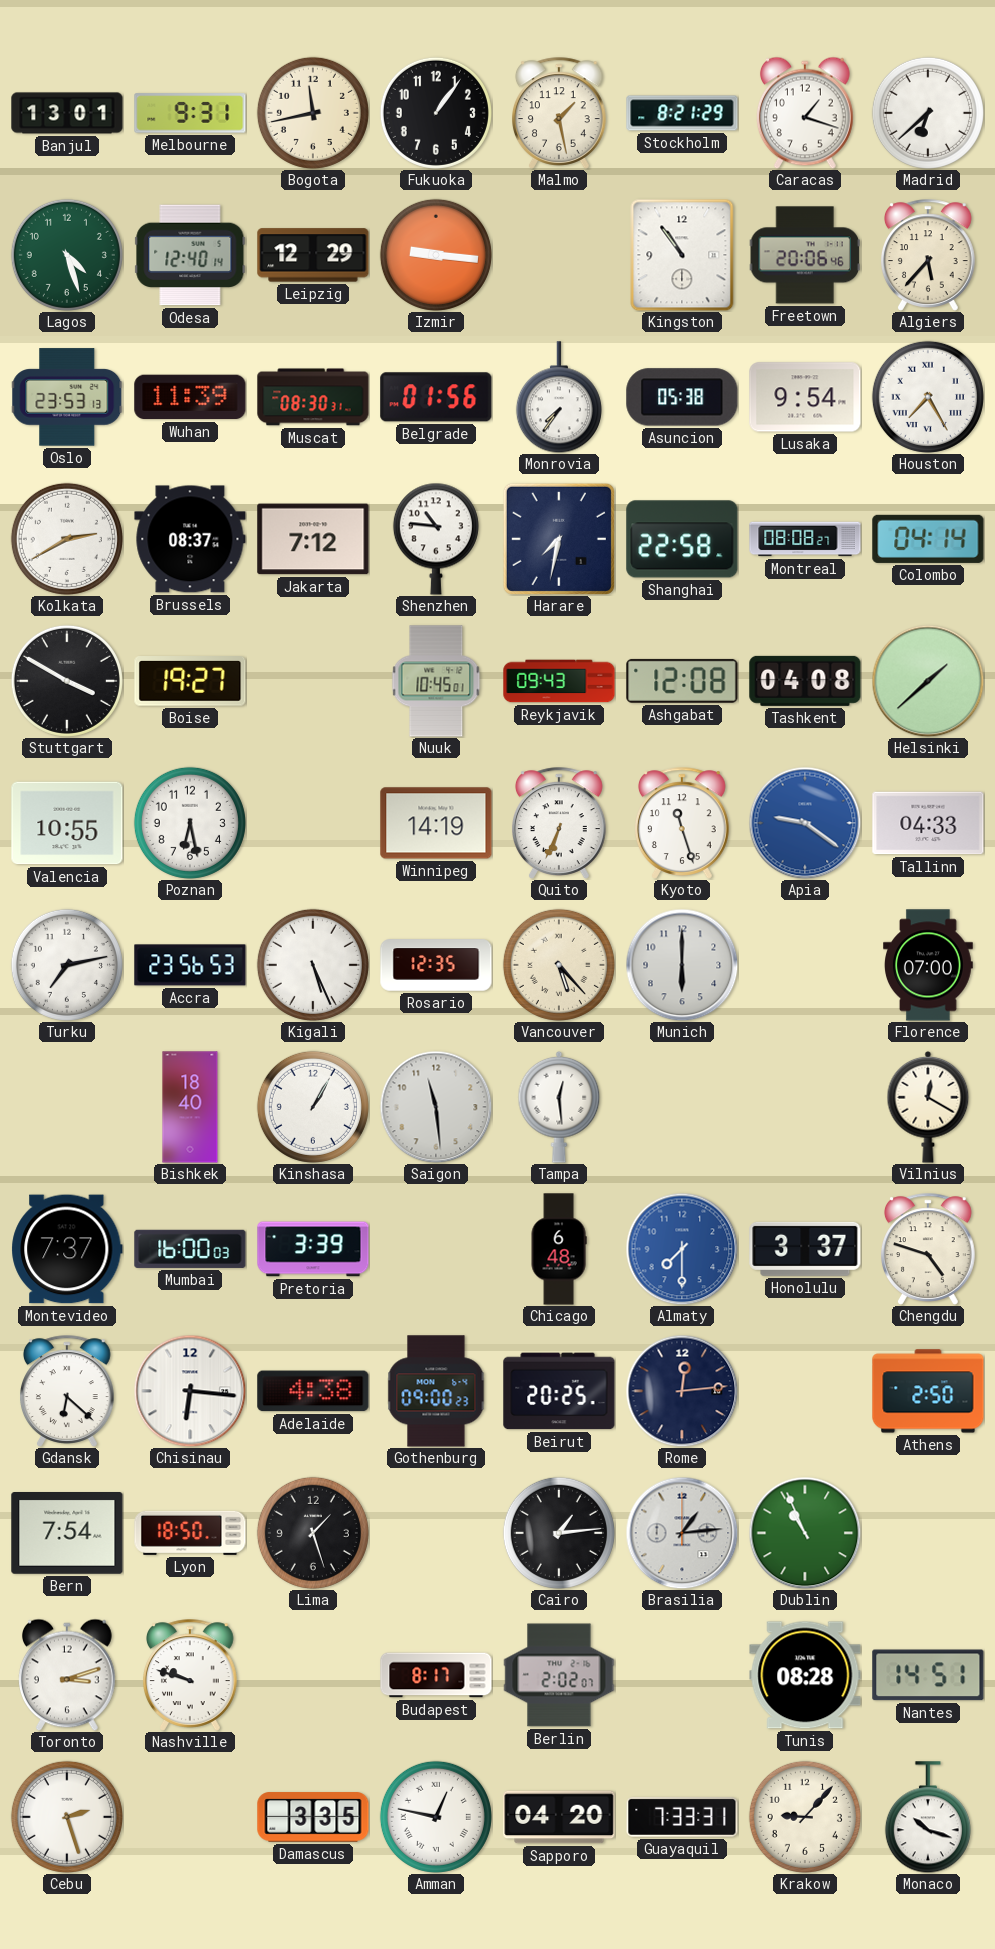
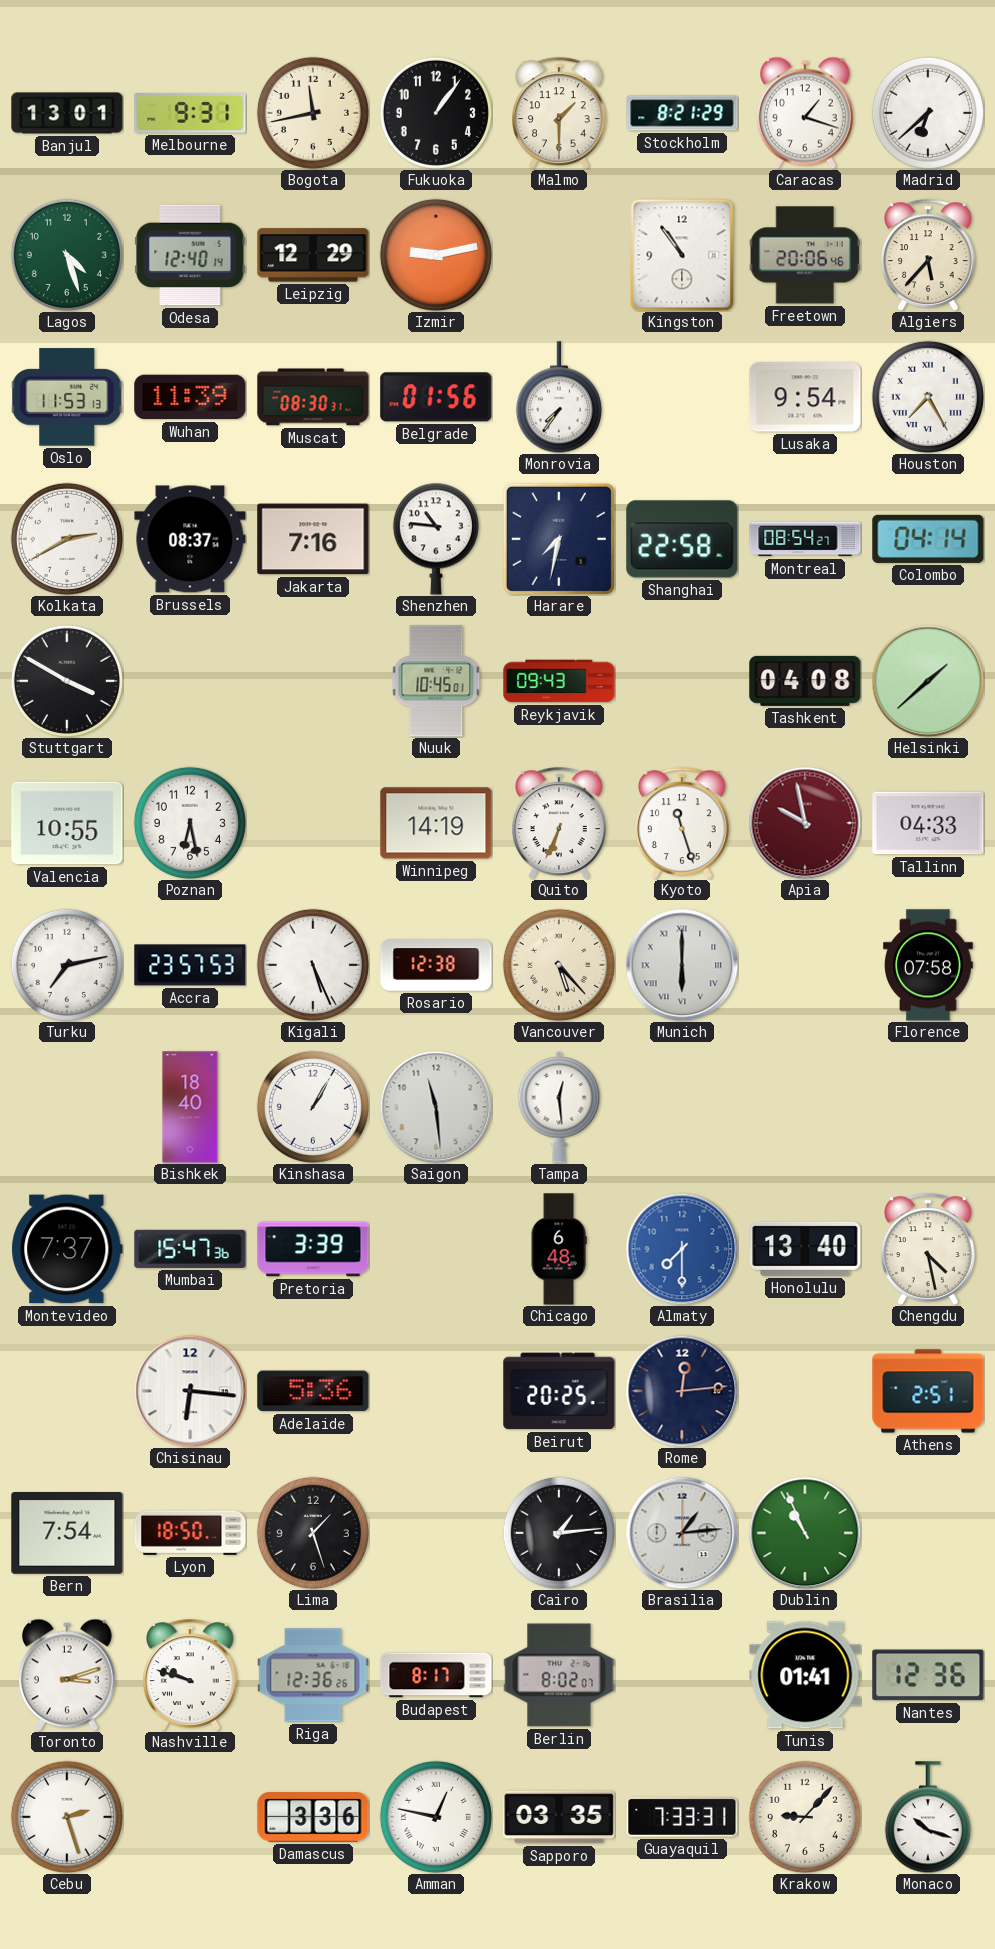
Malmo: 1:28 -> 1:30
Izmir: 9:16 -> 9:13
Oslo: 23:53 -> 11:53
Asuncion: 05:38 -> none
Jakarta: 7:12 -> 7:16
Montreal: 08:08 -> 08:54
Boise: 19:27 -> none
Ashgabat: 12:08 -> none
Apia: 9:21 -> 9:58
Apia dial: blue -> burgundy
Accra: 23:56 -> 23:57
Rosario: 12:35 -> 12:38
Munich numerals: Arabic -> Roman
Florence: 07:00 -> 07:58
Vilnius: 12:20 -> none
Mumbai: 16:00 -> 15:47
Honolulu: 3:37 -> 13:40
Chengdu: 4:48 -> 4:28
Gdansk: 6:22 -> none
Adelaide: 4:38 -> 5:36
Gothenburg: 09:00 -> none
Athens: 2:50 -> 2:51
Riga: none -> 12:36
Berlin: 2:02 -> 8:02
Tunis: 08:28 -> 01:41
Nantes: 14:51 -> 12:36
Damascus: 3:35 -> 3:36
Sapporo: 04:20 -> 03:35
